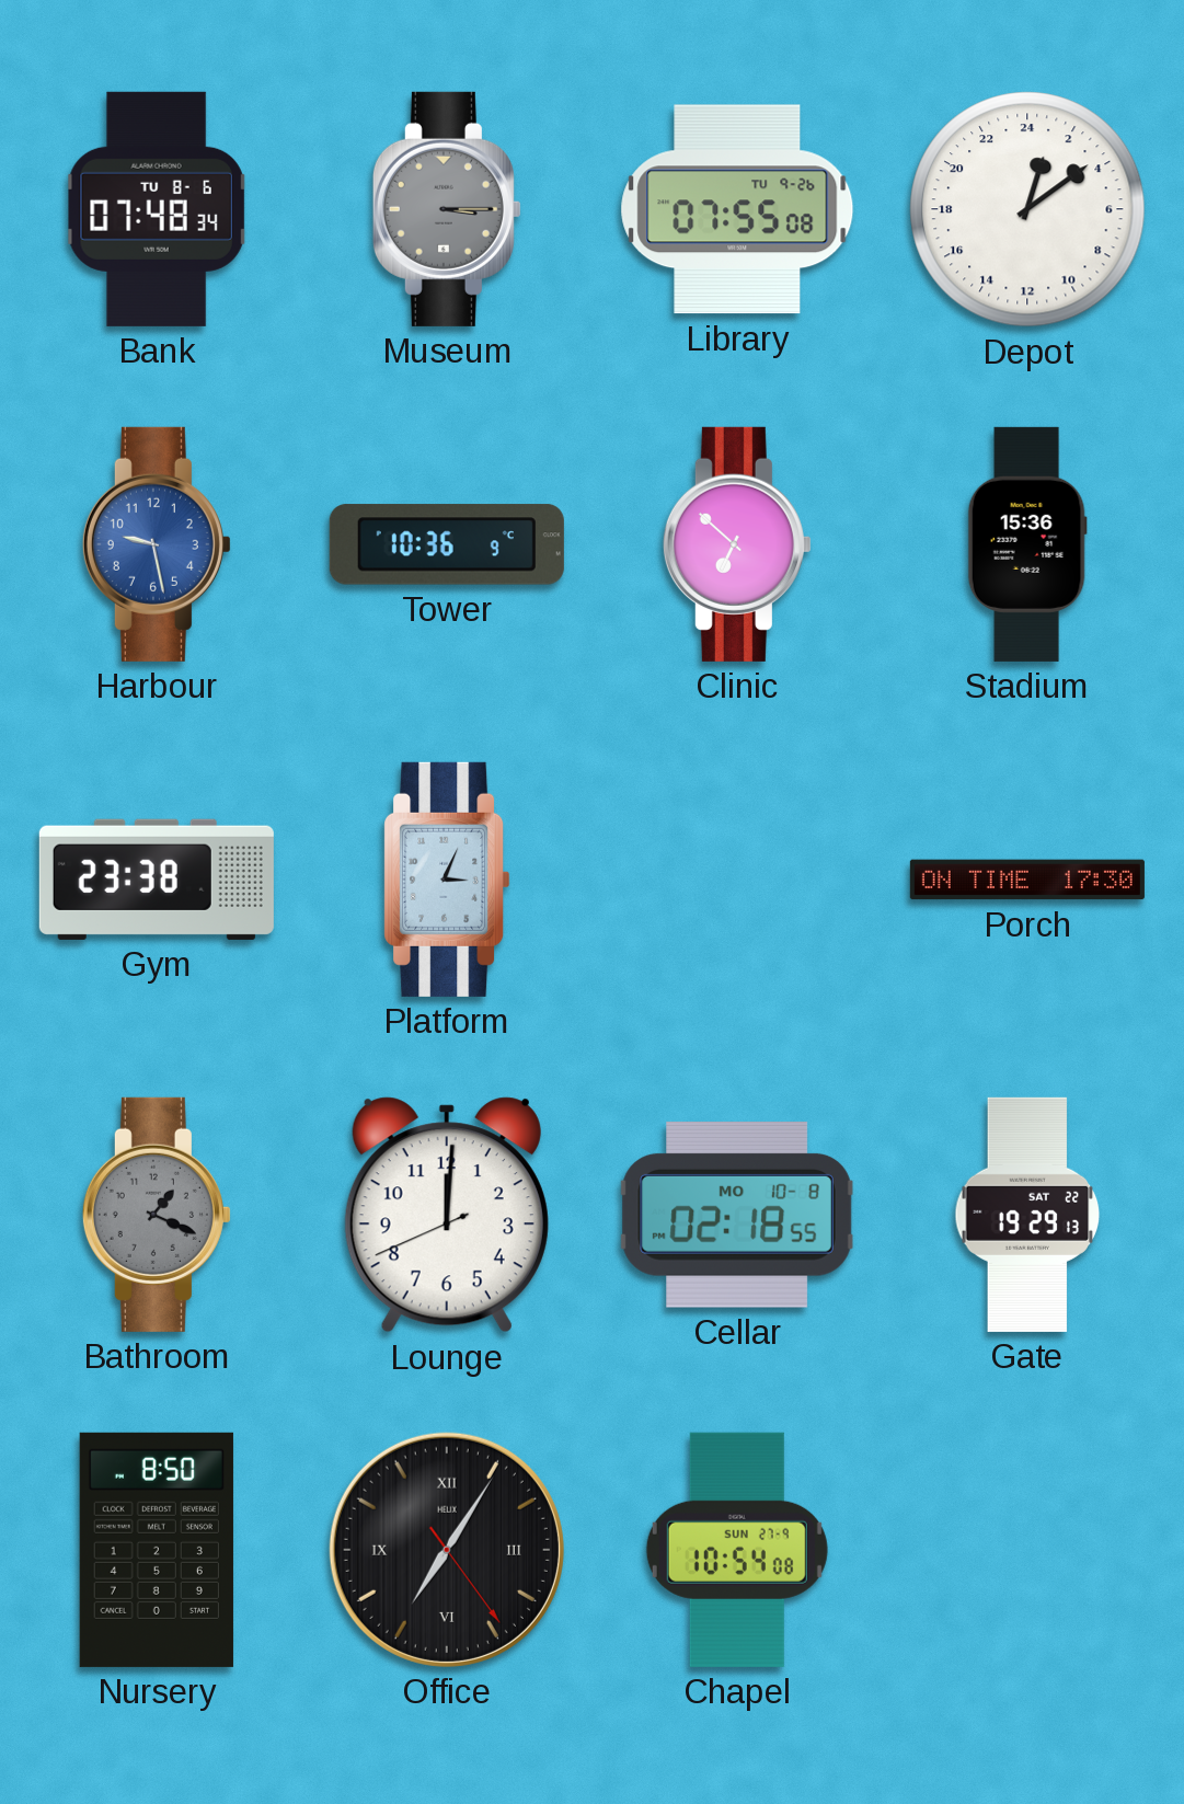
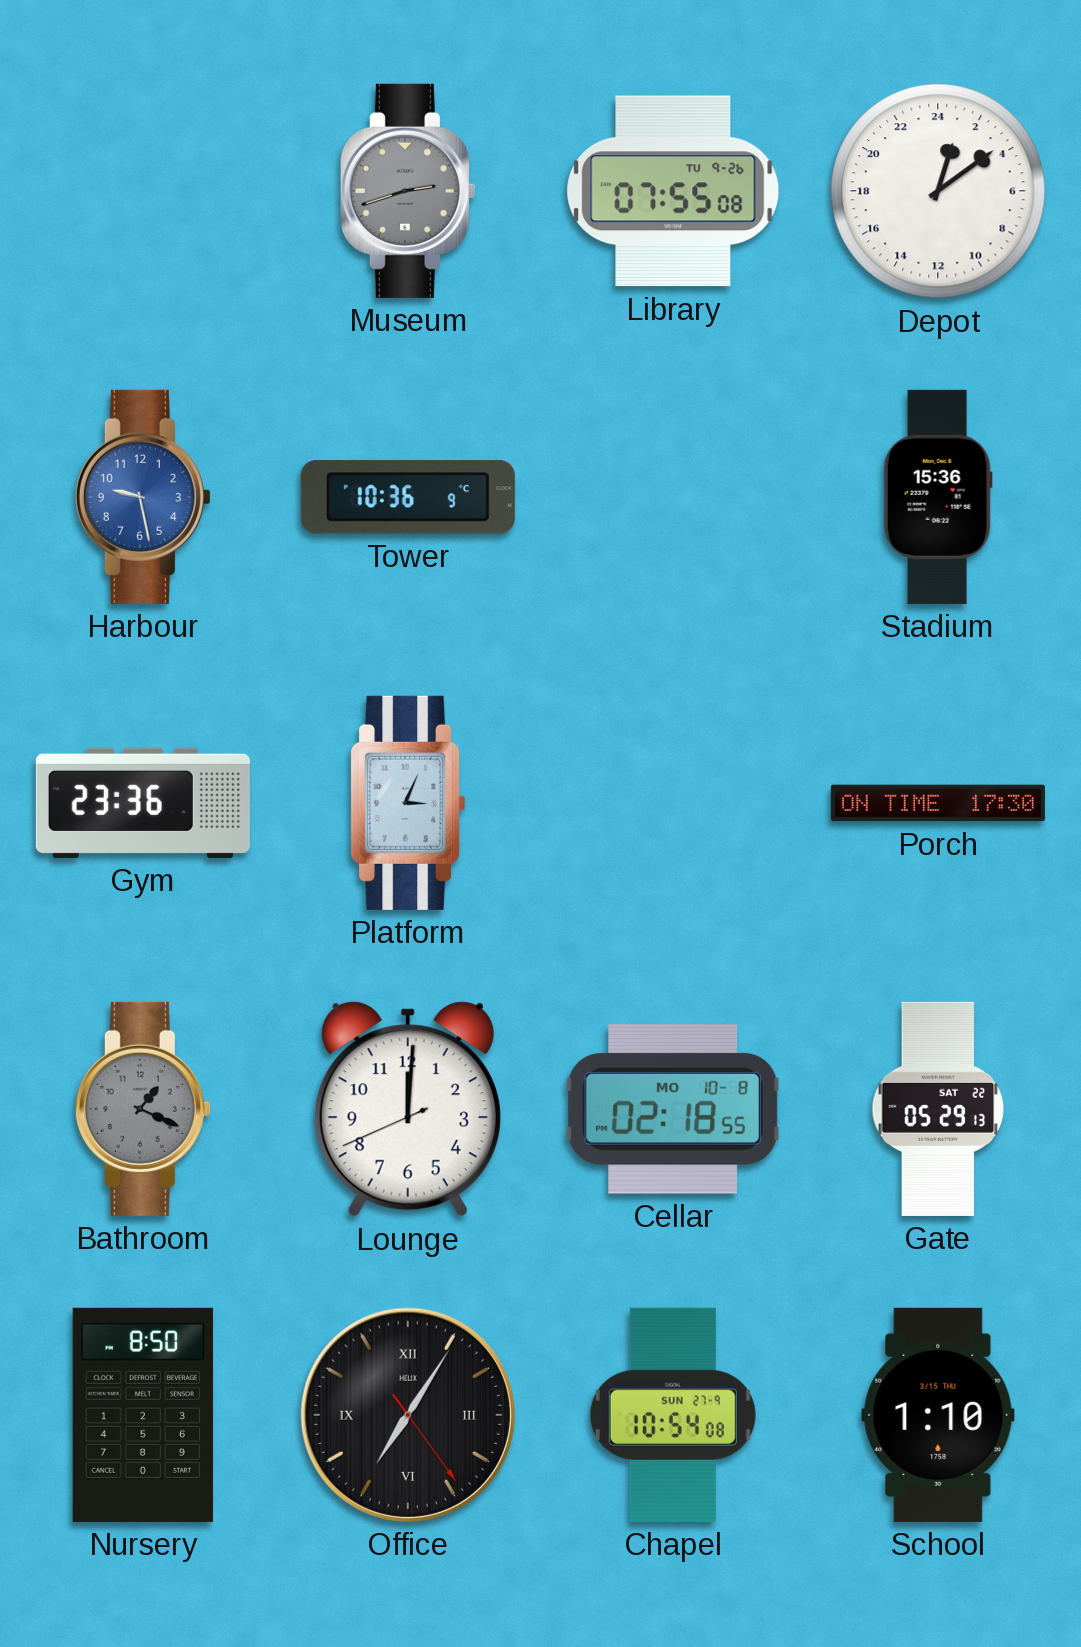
Bank: 07:48 -> none
Museum: 3:15 -> 2:42
Clinic: 6:52 -> none
Gym: 23:38 -> 23:36
Gate: 19:29 -> 05:29
School: none -> 1:10
